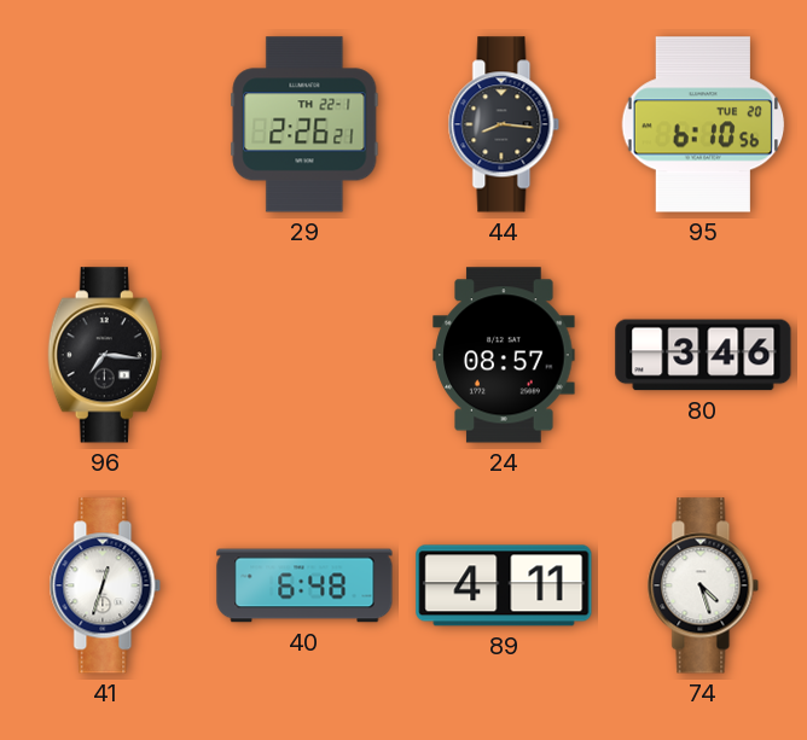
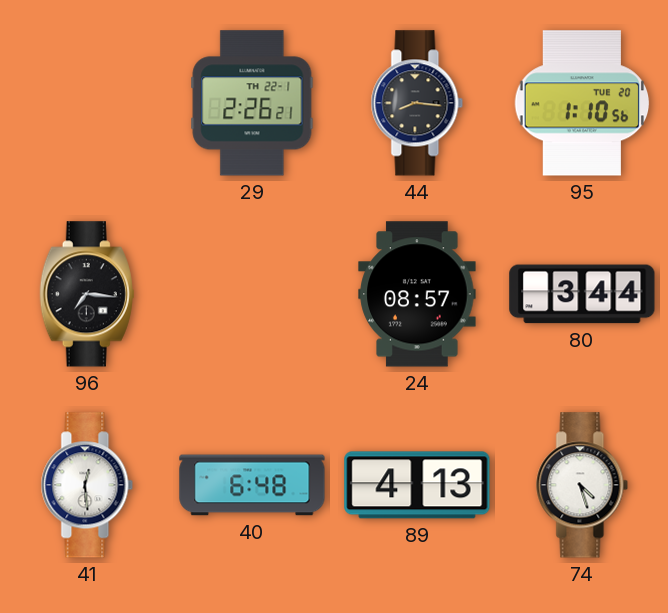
95: 6:10 -> 1:10
80: 3:46 -> 3:44
41: 12:33 -> 12:29
89: 4:11 -> 4:13
